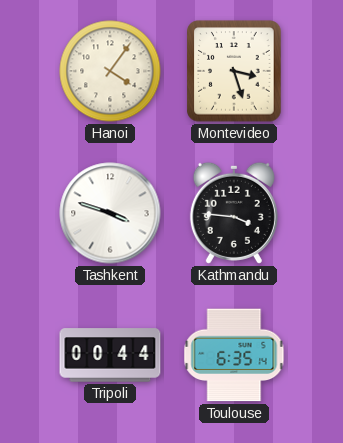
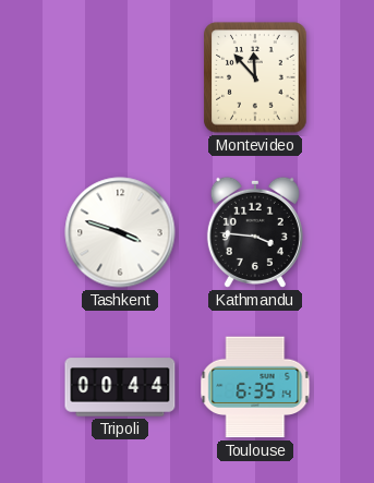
Hanoi: 4:06 -> none
Montevideo: 3:27 -> 11:53
